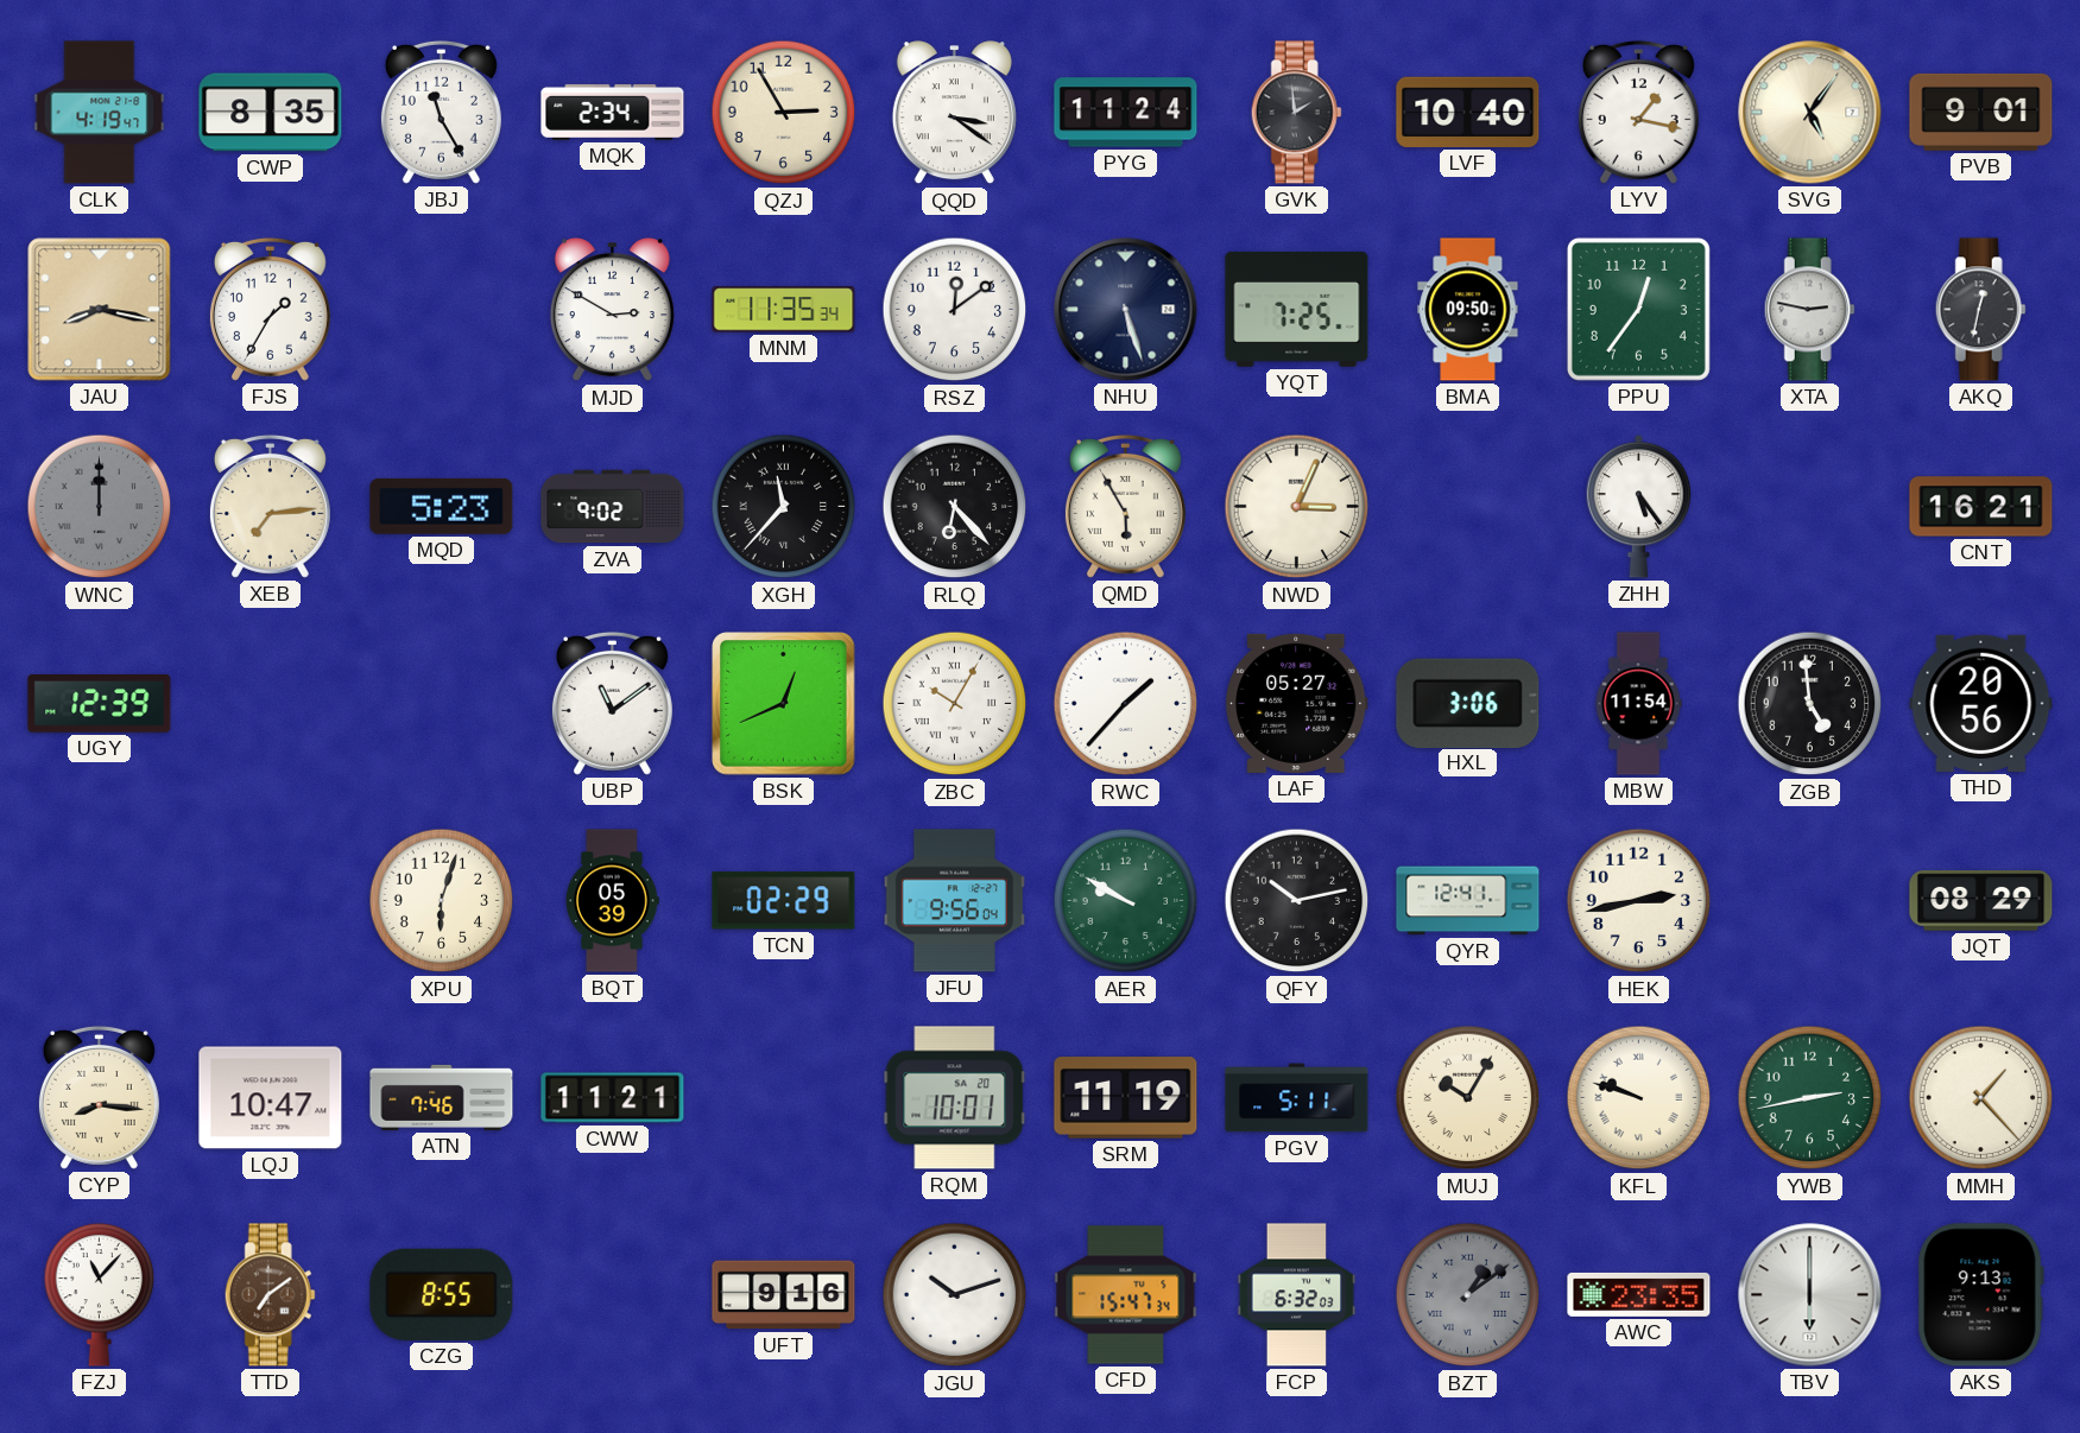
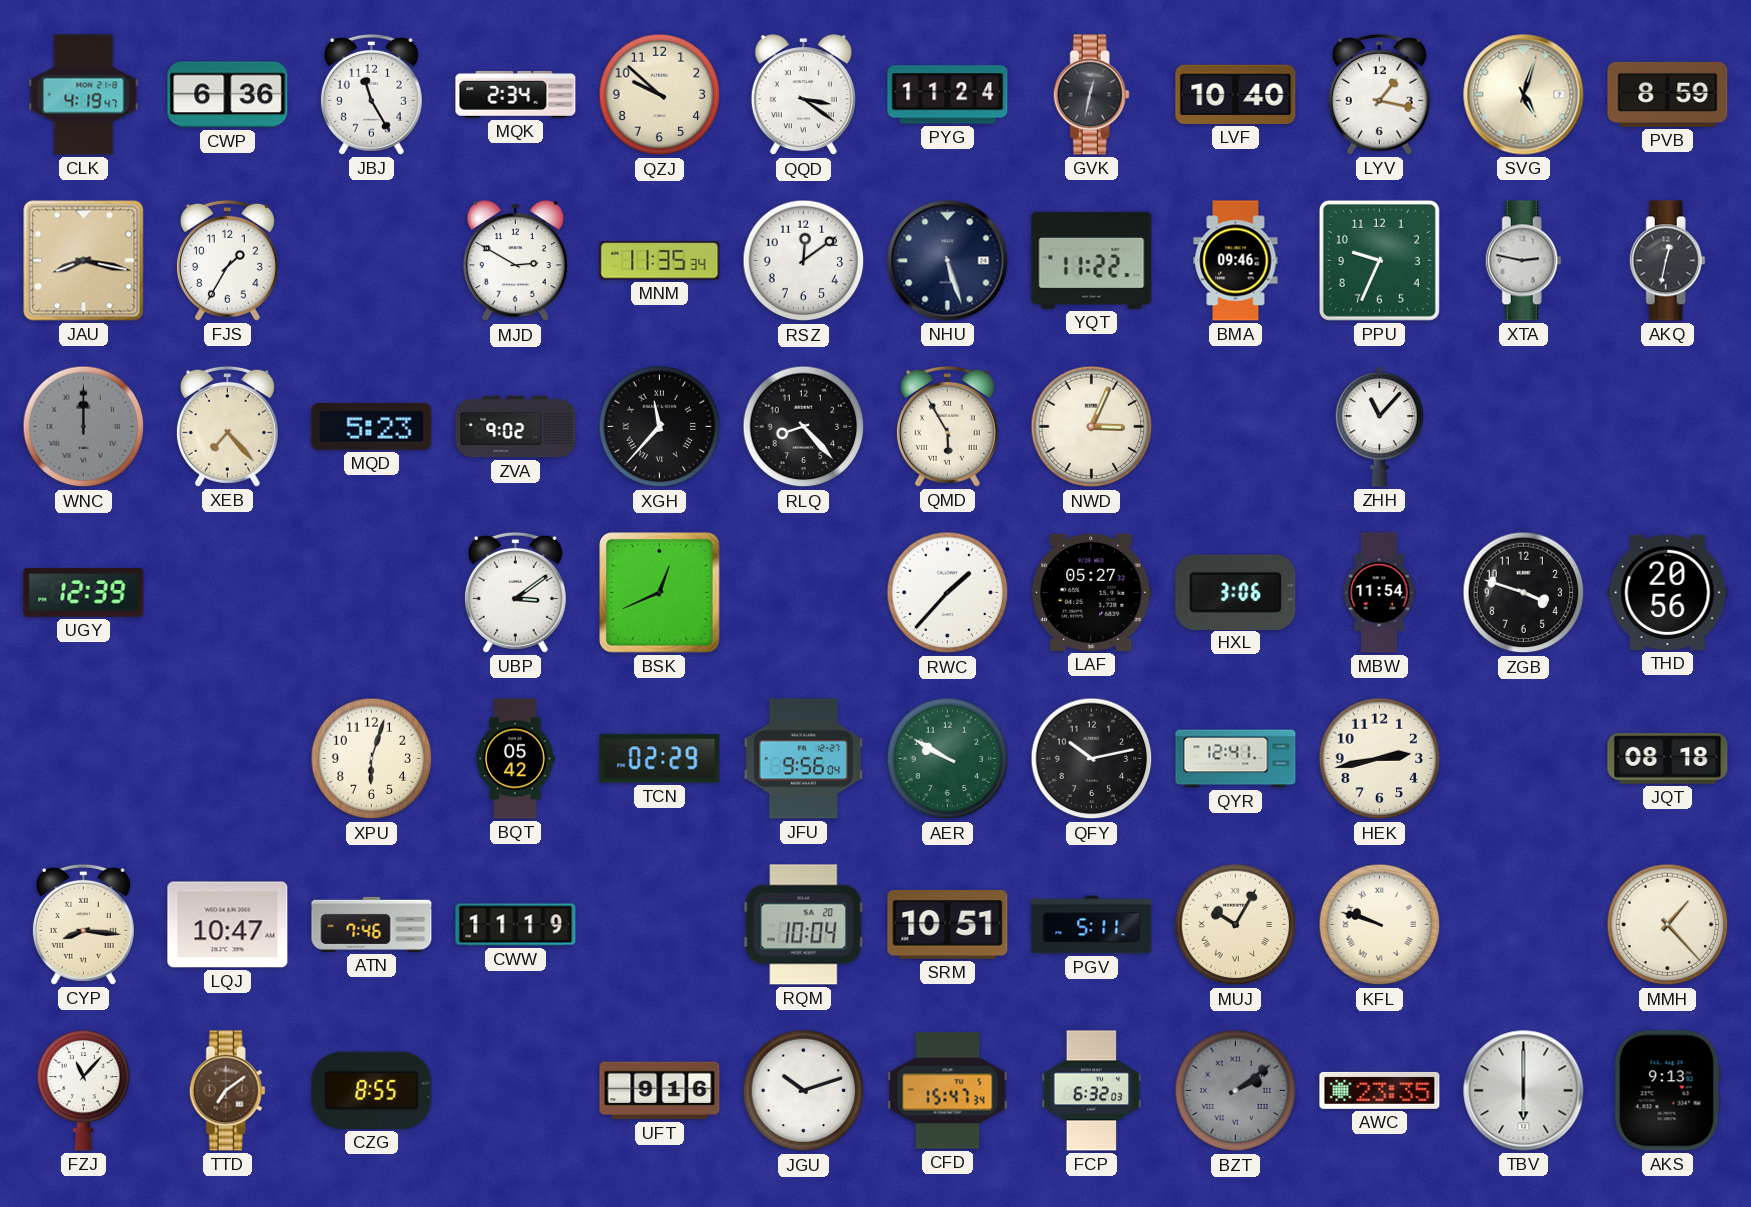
CWP: 8:35 -> 6:36
QZJ: 2:55 -> 9:52
GVK: 1:59 -> 12:32
SVG: 5:06 -> 5:03
PVB: 9:01 -> 8:59
YQT: 7:25 -> 11:22
BMA: 09:50 -> 09:46
PPU: 12:36 -> 9:34
XEB: 7:14 -> 7:23
RLQ: 6:23 -> 8:23
ZHH: 5:24 -> 11:07
CNT: 16:21 -> none
UBP: 11:09 -> 3:09
ZBC: 10:05 -> none
ZGB: 4:59 -> 3:48
BQT: 05:39 -> 05:42
JQT: 08:29 -> 08:18
CWW: 11:21 -> 11:19
RQM: 10:01 -> 10:04
SRM: 11:19 -> 10:51
YWB: 2:43 -> none
BZT: 1:09 -> 2:09
